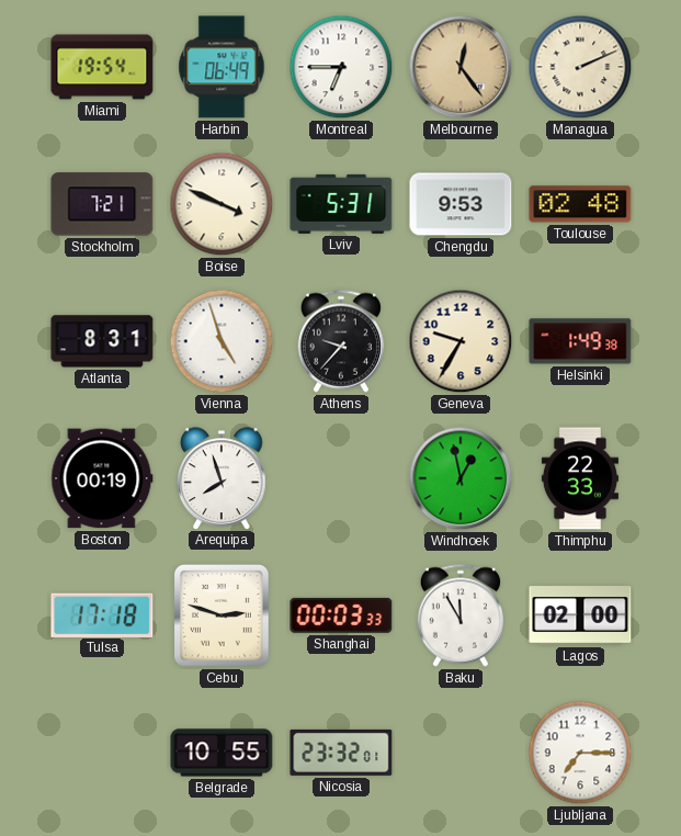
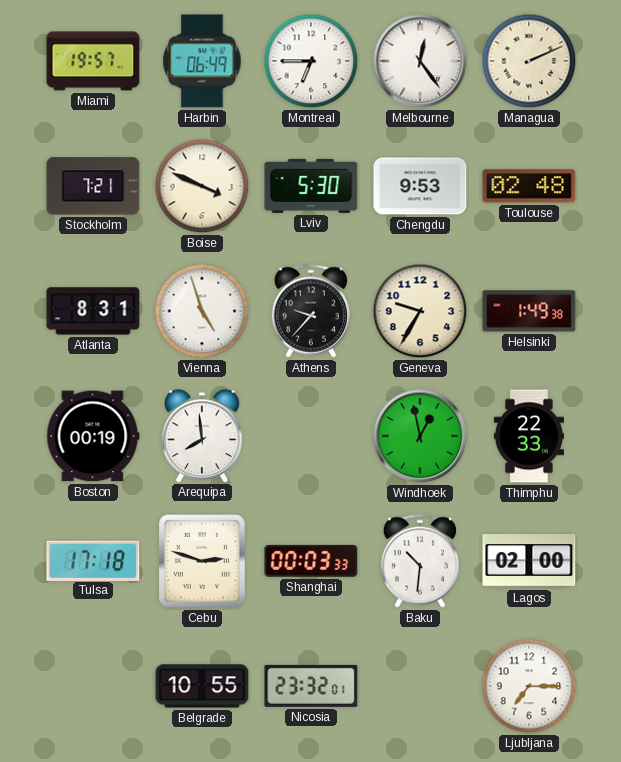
Miami: 19:54 -> 19:57
Melbourne dial: champagne -> white
Lviv: 5:31 -> 5:30
Arequipa: 7:57 -> 7:59
Baku: 11:55 -> 10:31
